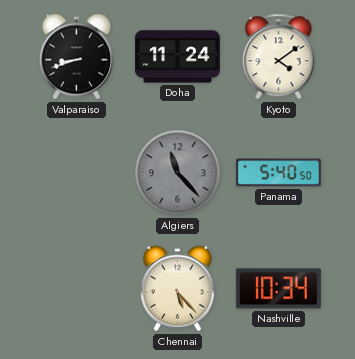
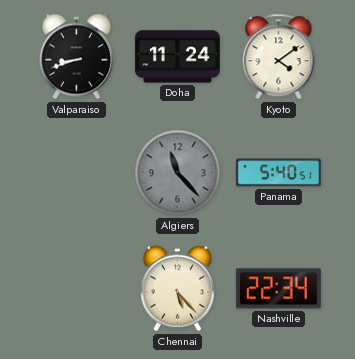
Panama: 5:40:50 -> 5:40:51
Nashville: 10:34 -> 22:34
